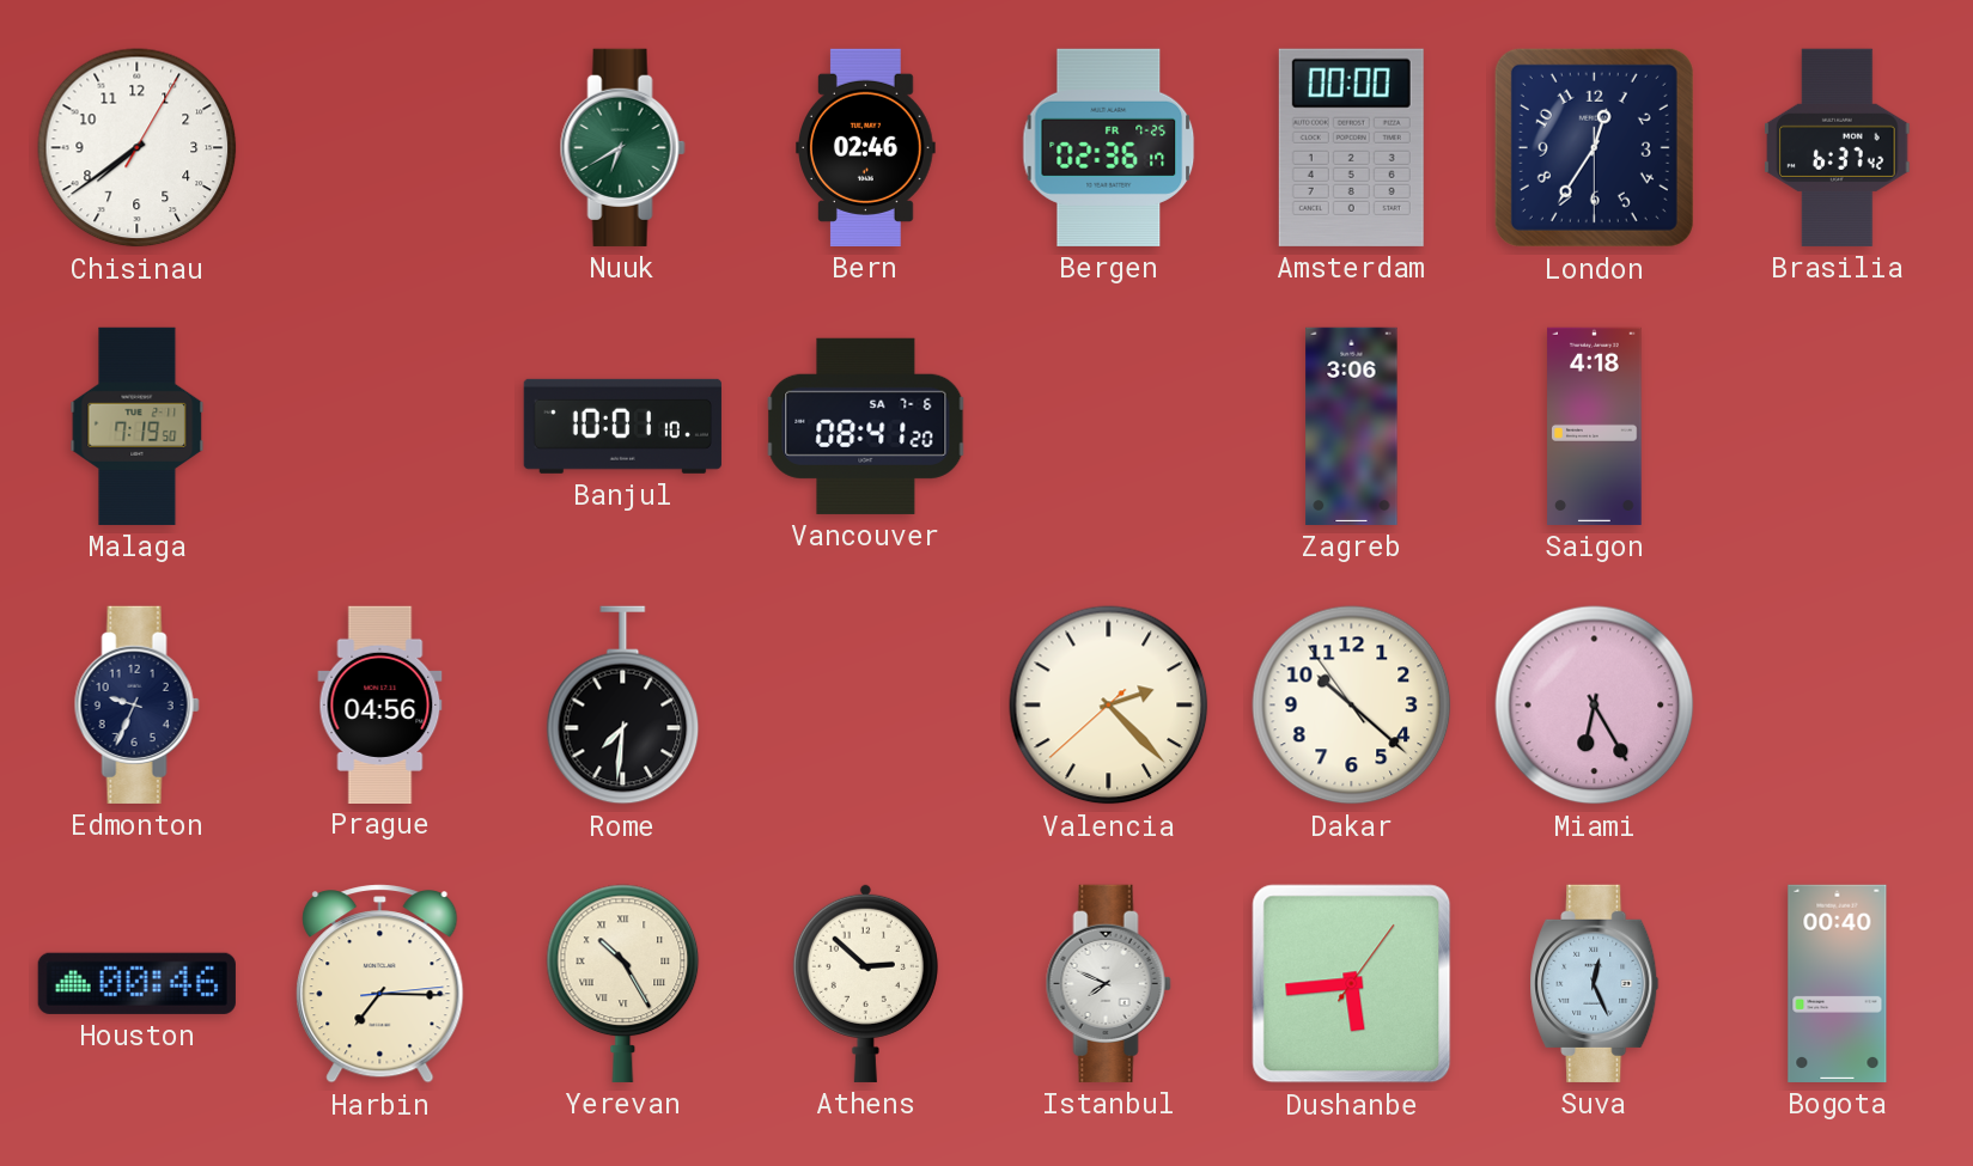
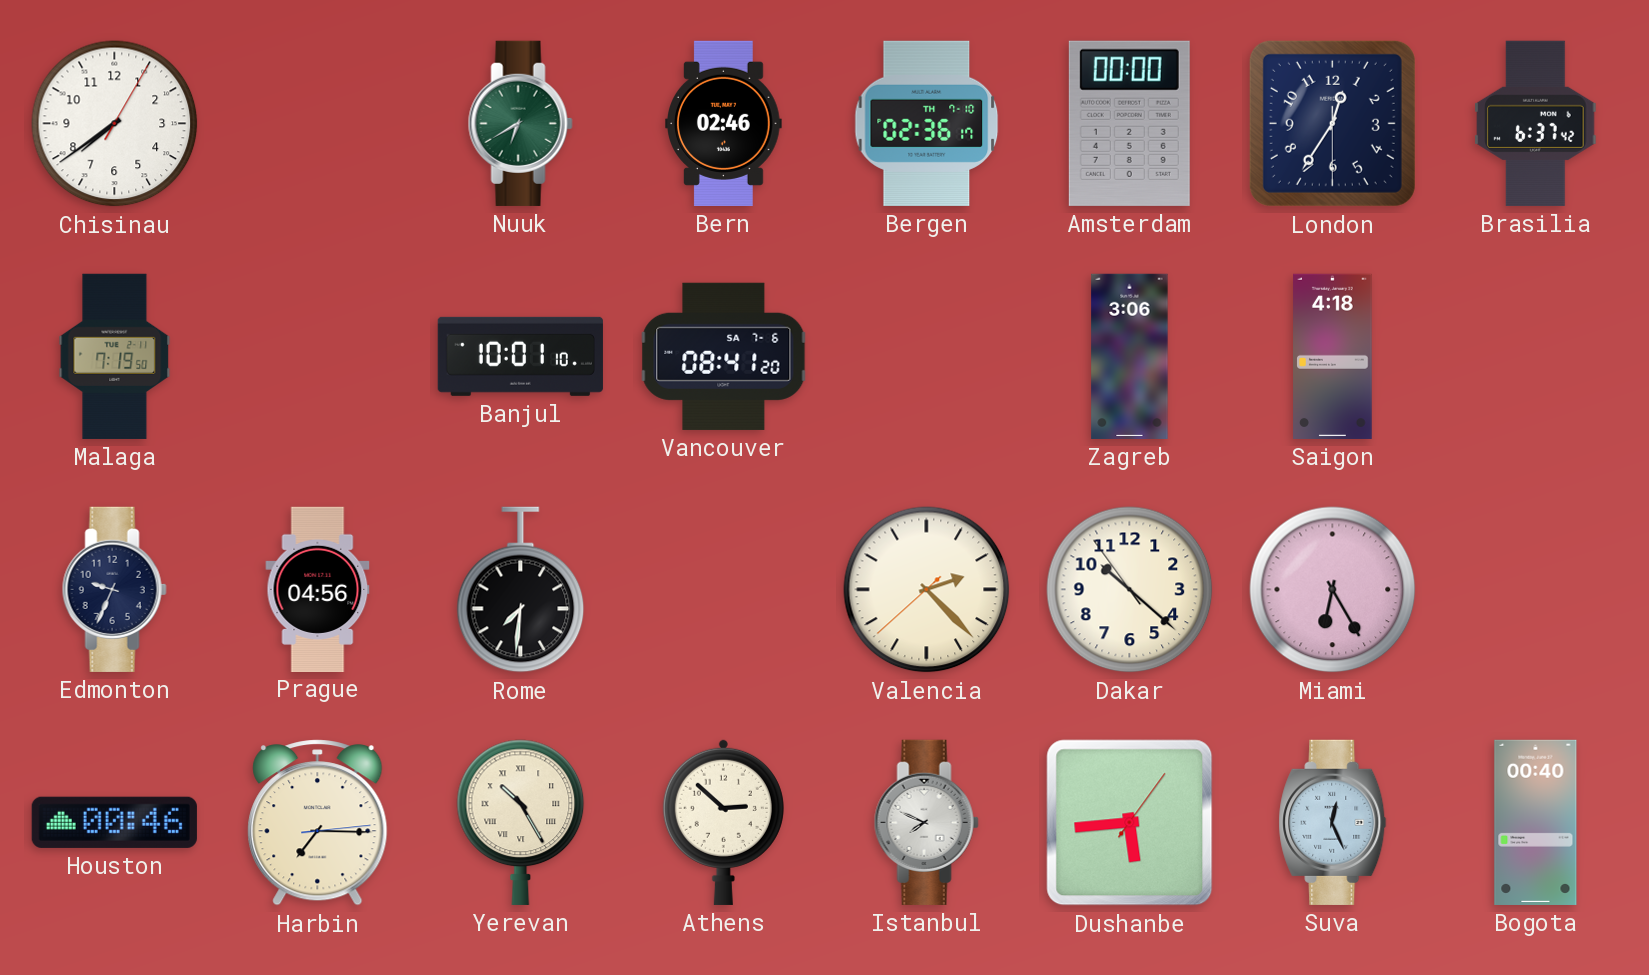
Bergen date: FR 7-25 -> TH 7-10
